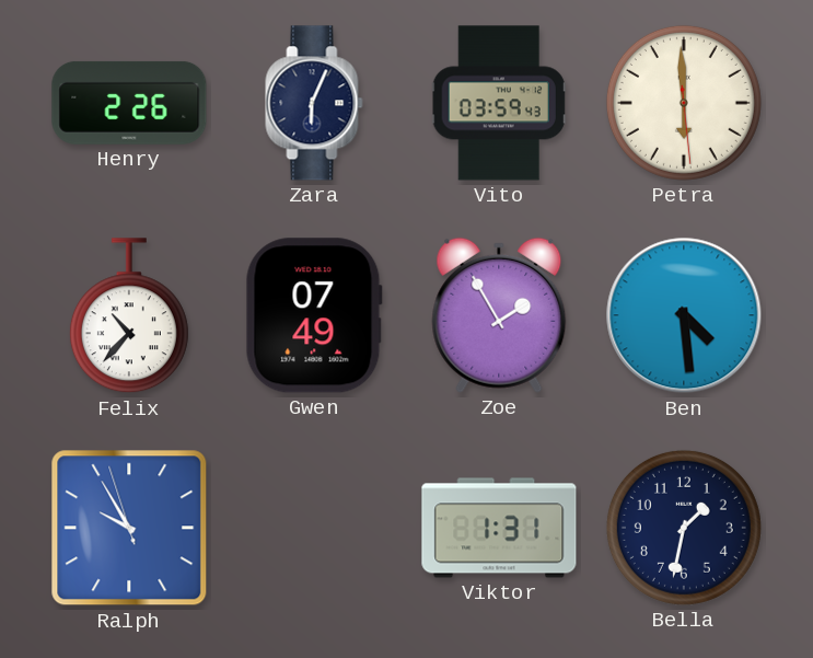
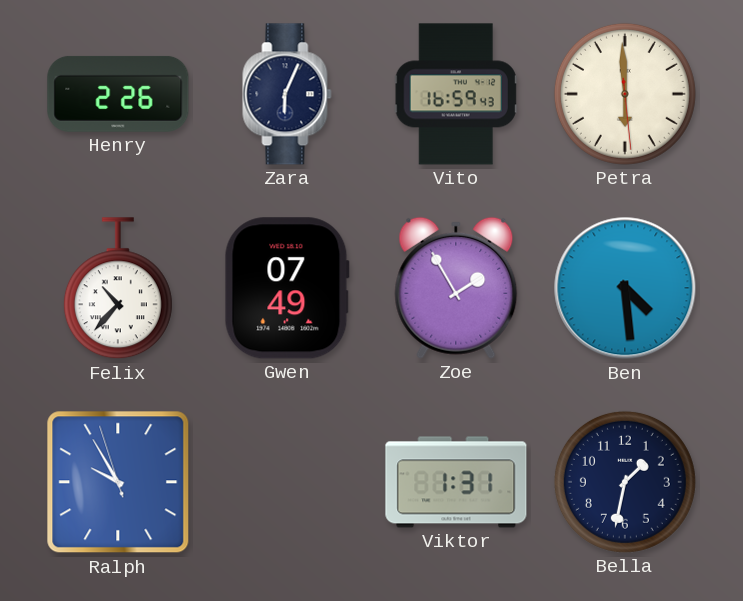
Vito: 03:59 -> 16:59
